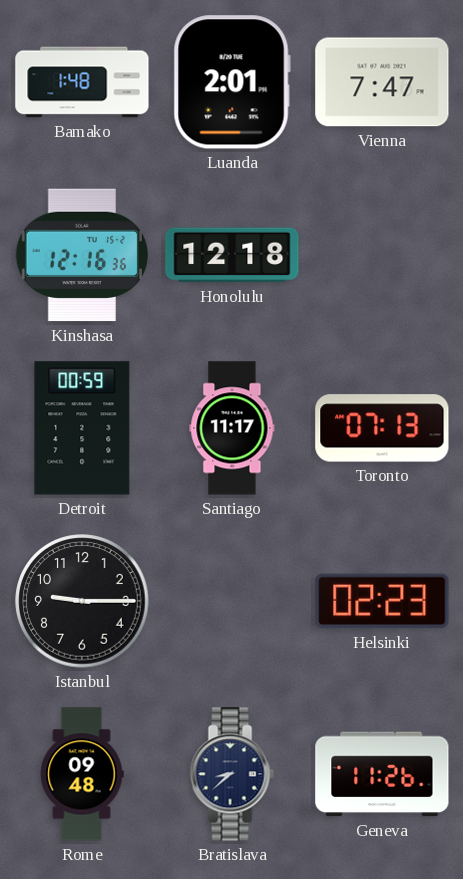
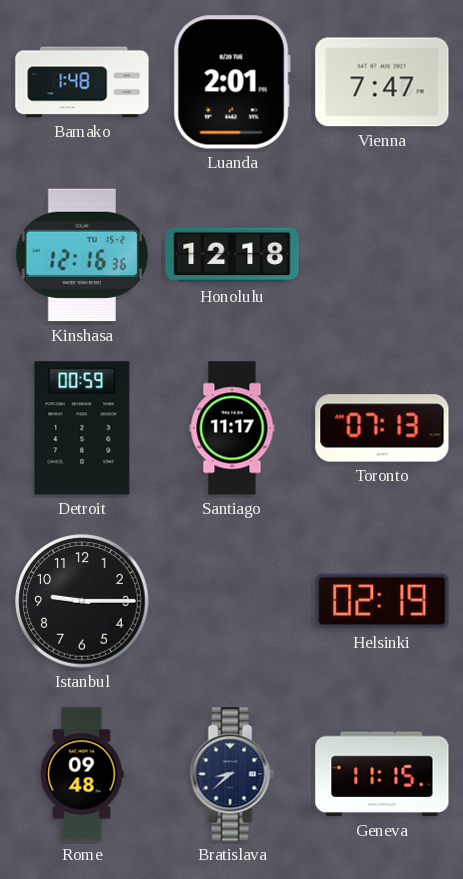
Helsinki: 02:23 -> 02:19
Geneva: 11:26 -> 11:15
